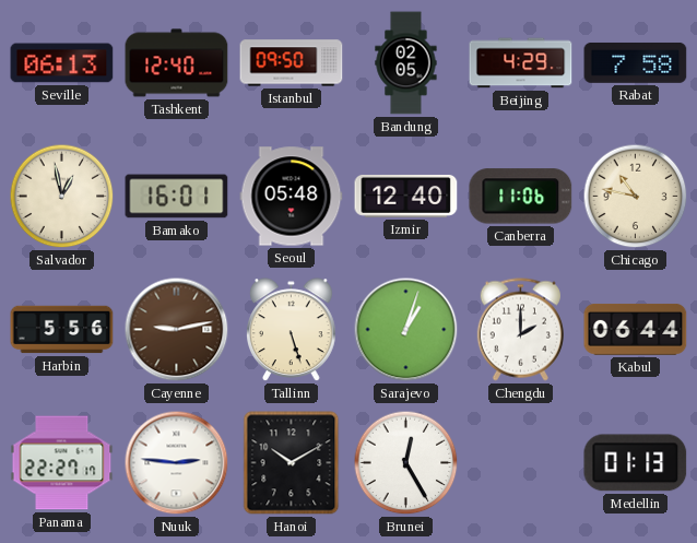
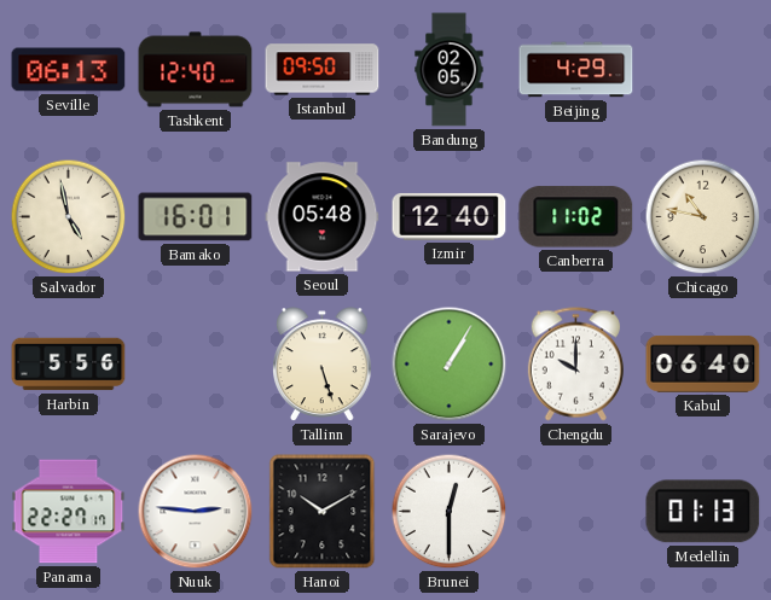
Rabat: 7:58 -> none
Salvador: 12:58 -> 4:58
Canberra: 11:06 -> 11:02
Cayenne: 9:13 -> none
Sarajevo: 1:03 -> 1:05
Chengdu: 2:00 -> 10:00
Kabul: 06:44 -> 06:40
Brunei: 12:25 -> 12:30
